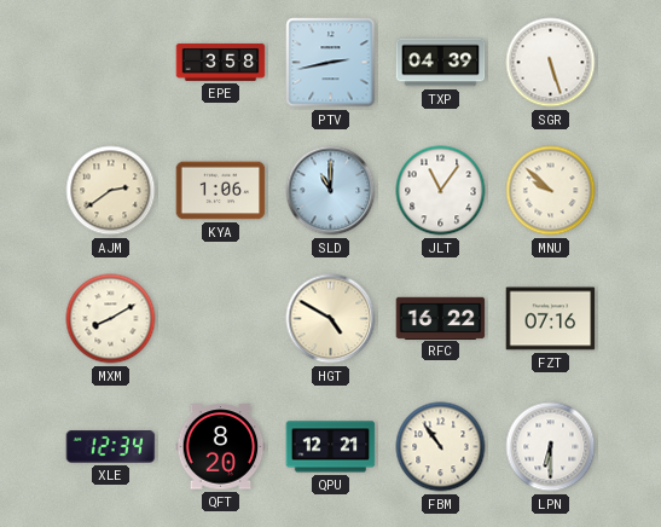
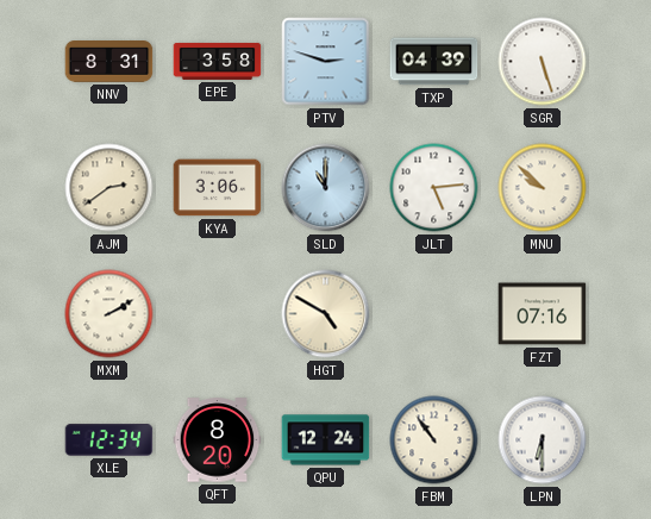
NNV: none -> 8:31
PTV: 2:43 -> 2:48
KYA: 1:06 -> 3:06
JLT: 11:06 -> 5:14
MXM: 8:10 -> 2:10
RFC: 16:22 -> none
QPU: 12:21 -> 12:24
